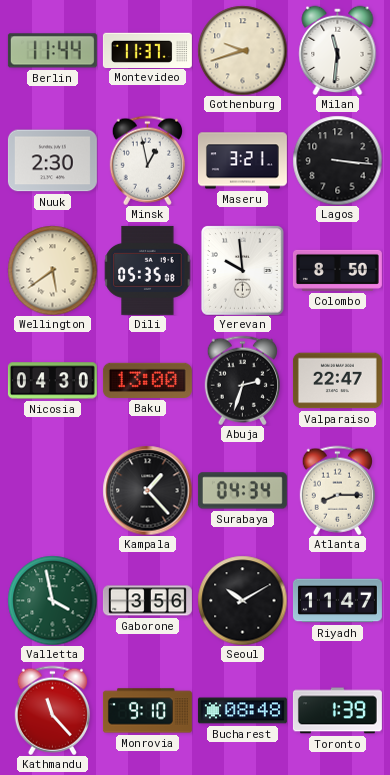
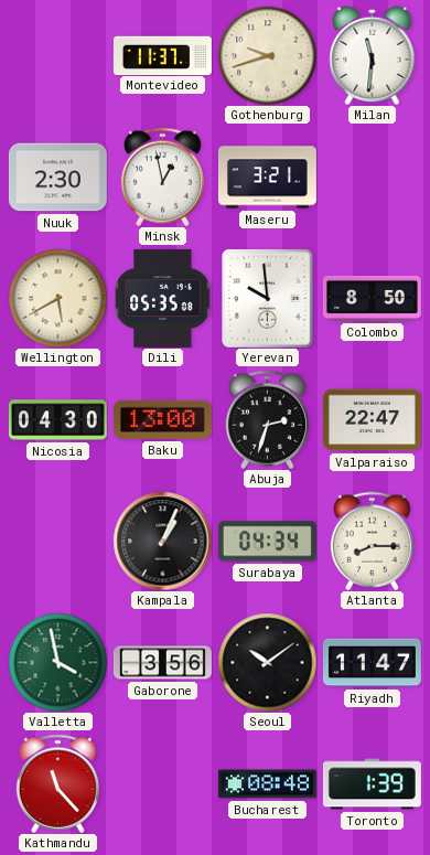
Berlin: 11:44 -> none
Lagos: 3:16 -> none
Wellington: 5:39 -> 5:40
Kampala: 1:23 -> 1:04
Seoul: 10:10 -> 10:09
Monrovia: 9:10 -> none
